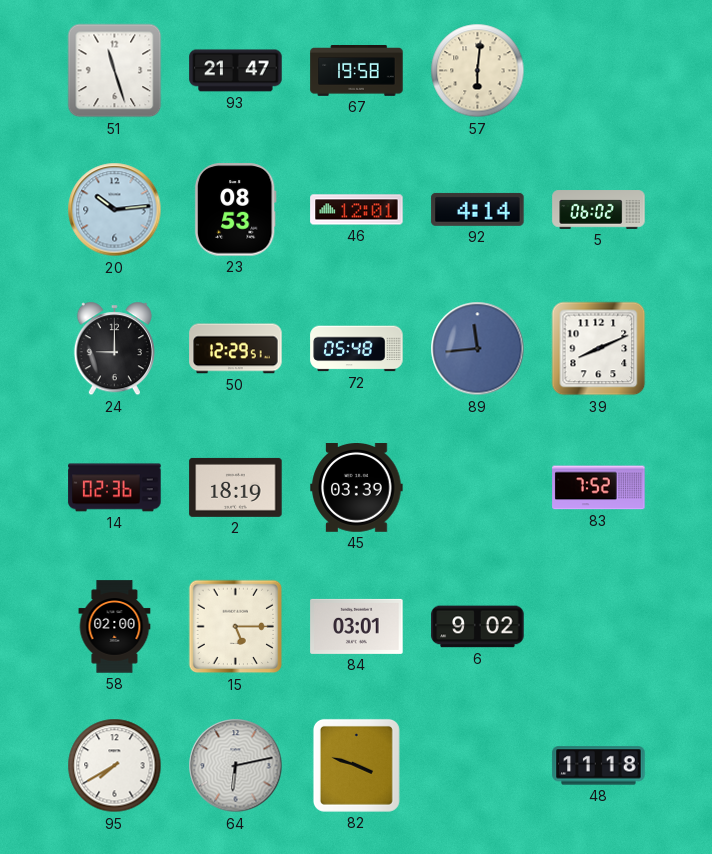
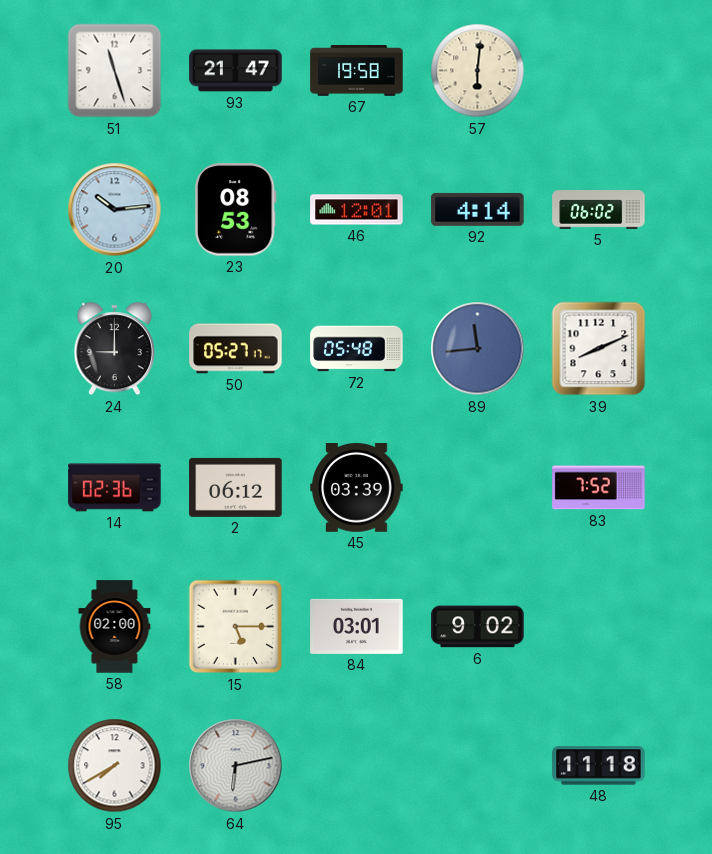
50: 12:29 -> 05:27
2: 18:19 -> 06:12
82: 3:48 -> none
